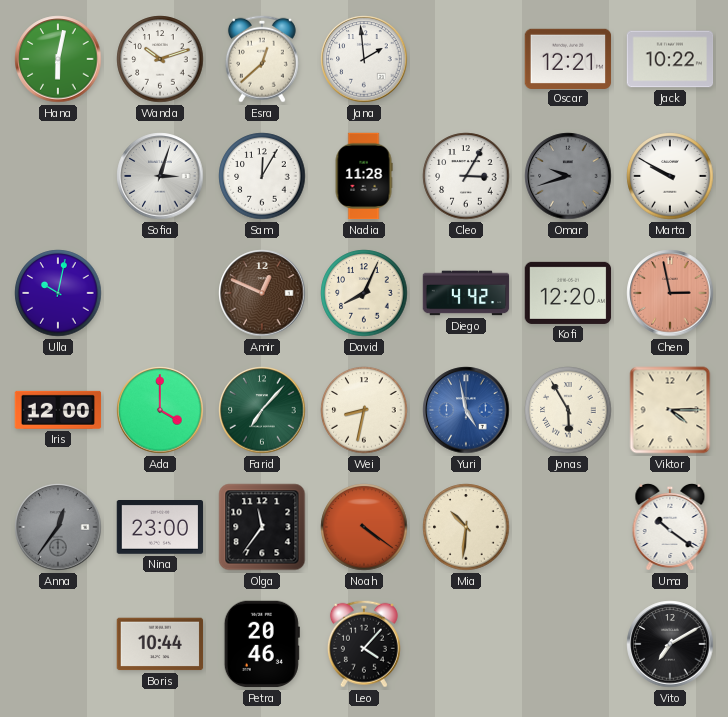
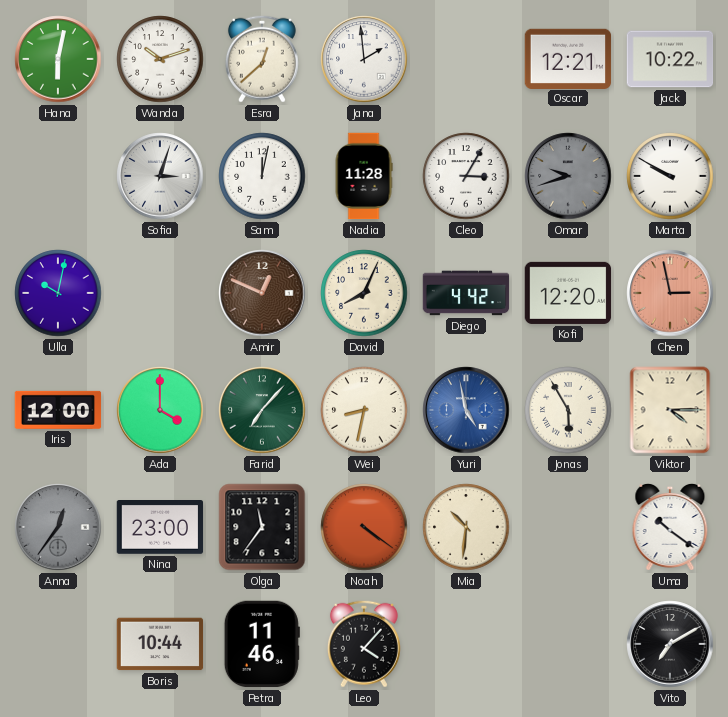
Sam: 12:05 -> 12:02
Petra: 20:46 -> 11:46
